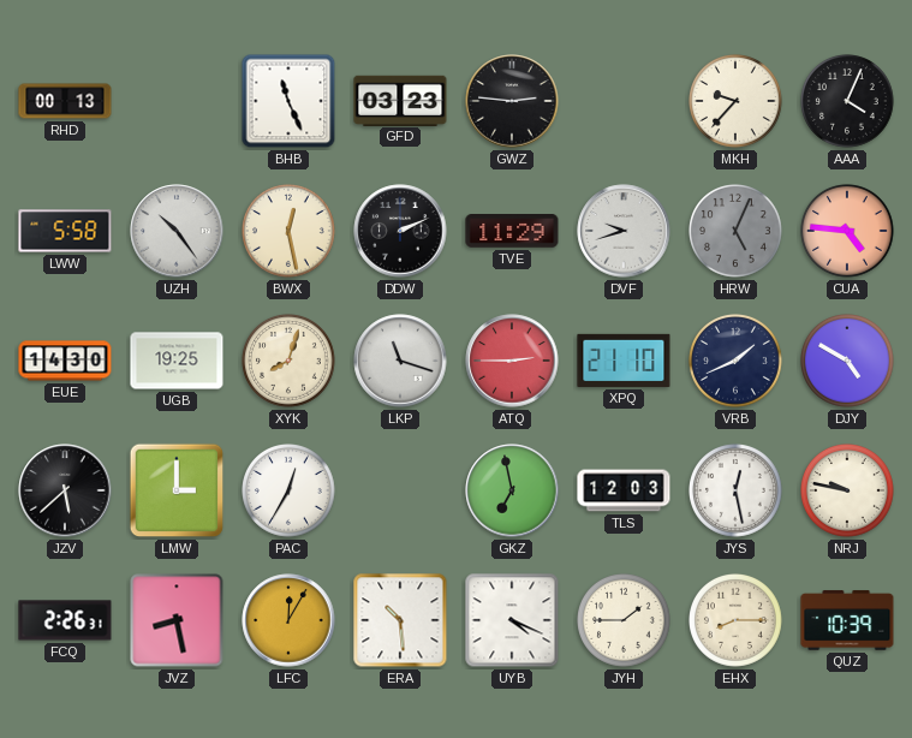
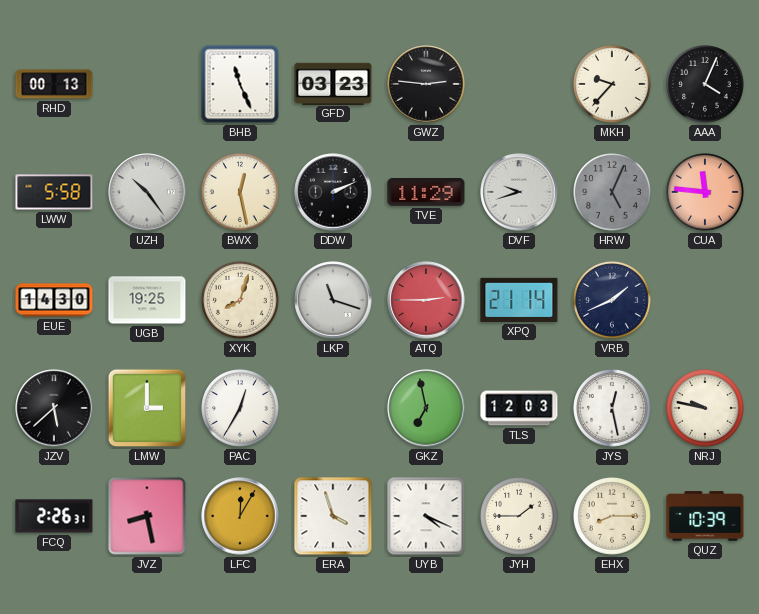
CUA: 4:46 -> 11:46
XPQ: 21:10 -> 21:14
DJY: 4:50 -> none
ERA: 10:29 -> 3:57
